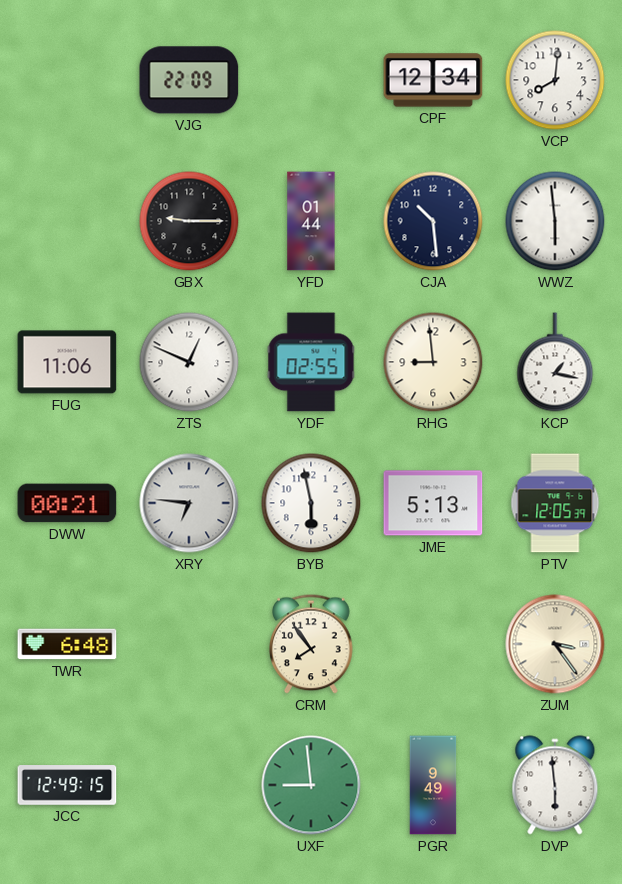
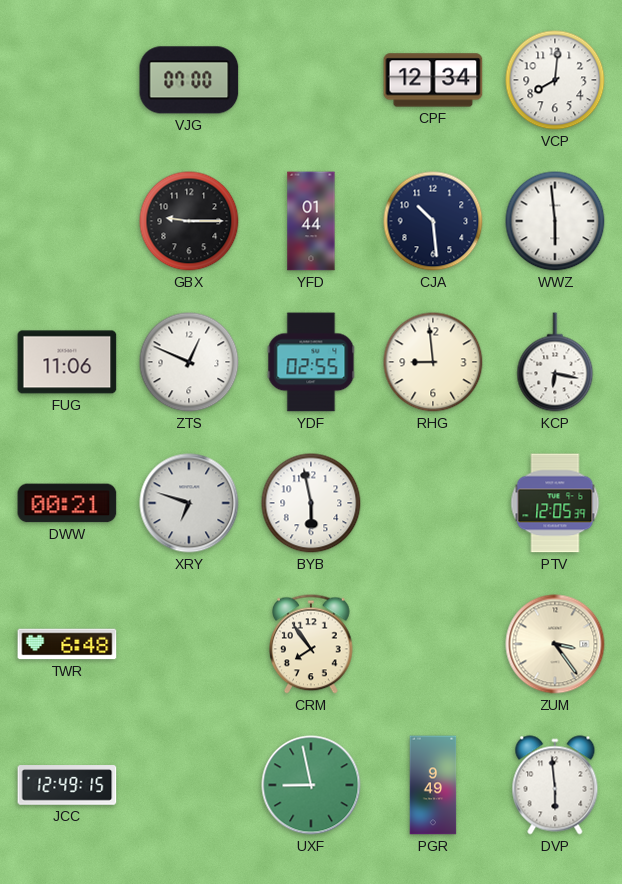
VJG: 22:09 -> 07:00
KCP: 1:17 -> 6:17
XRY: 6:46 -> 6:48
JME: 5:13 -> none
UXF: 8:59 -> 8:58
